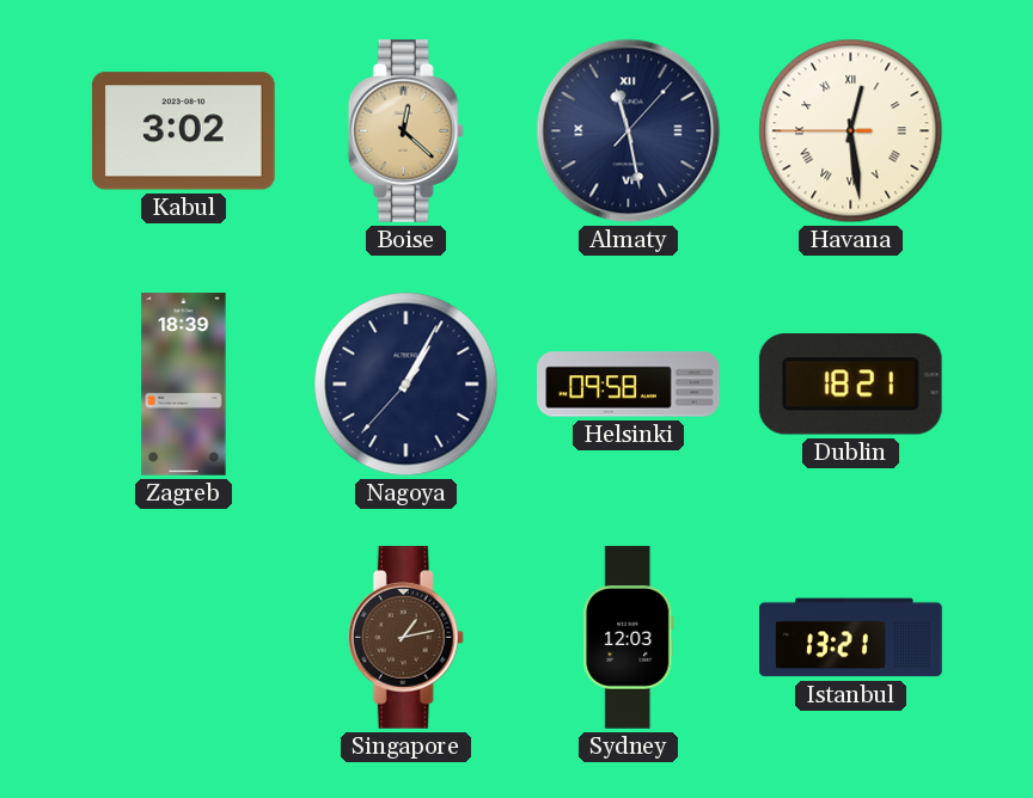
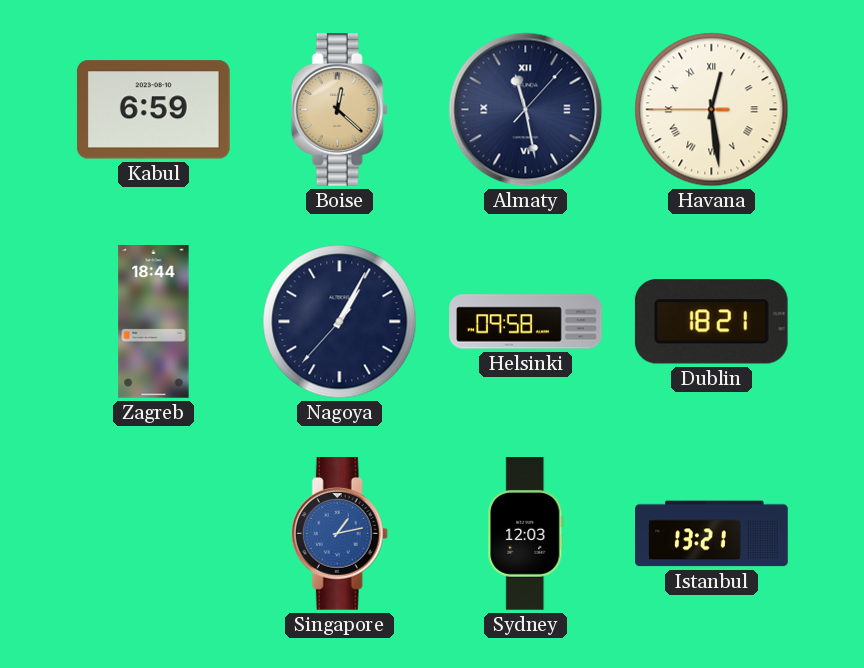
Kabul: 3:02 -> 6:59
Zagreb: 18:39 -> 18:44
Singapore dial: brown -> blue
